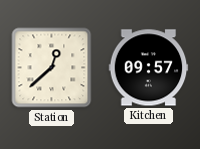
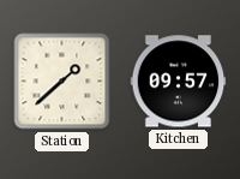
Station: 12:38 -> 1:38
